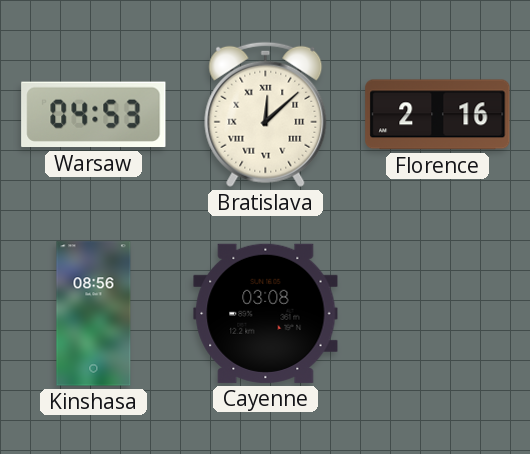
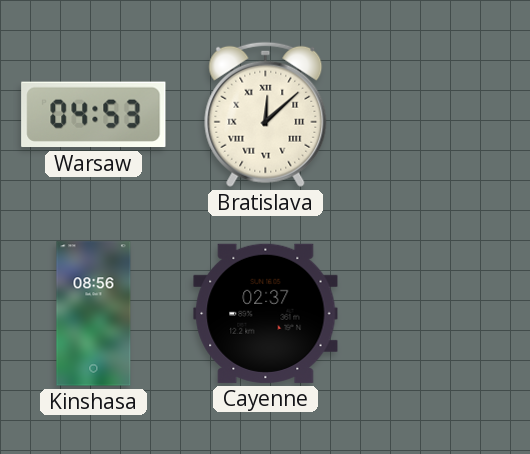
Florence: 2:16 -> none
Cayenne: 03:08 -> 02:37
